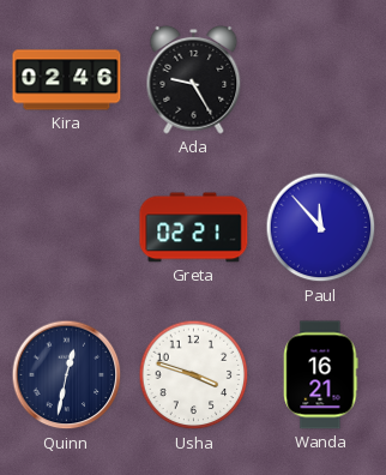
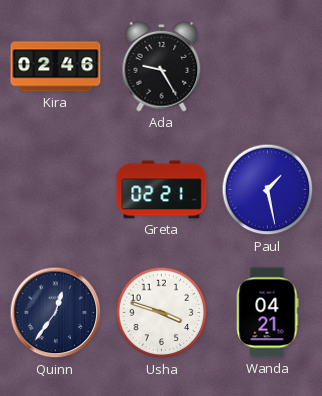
Paul: 11:53 -> 1:28
Quinn: 12:32 -> 12:36
Wanda: 16:21 -> 04:21
